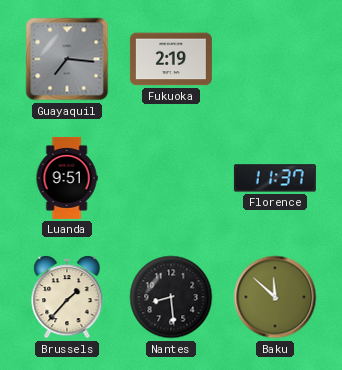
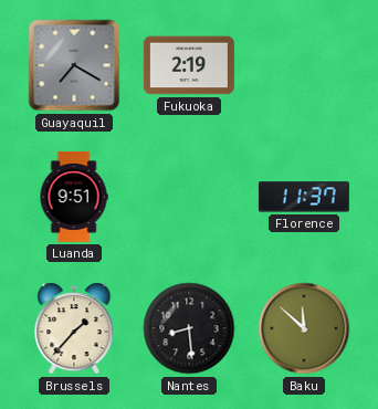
Guayaquil: 7:16 -> 7:20
